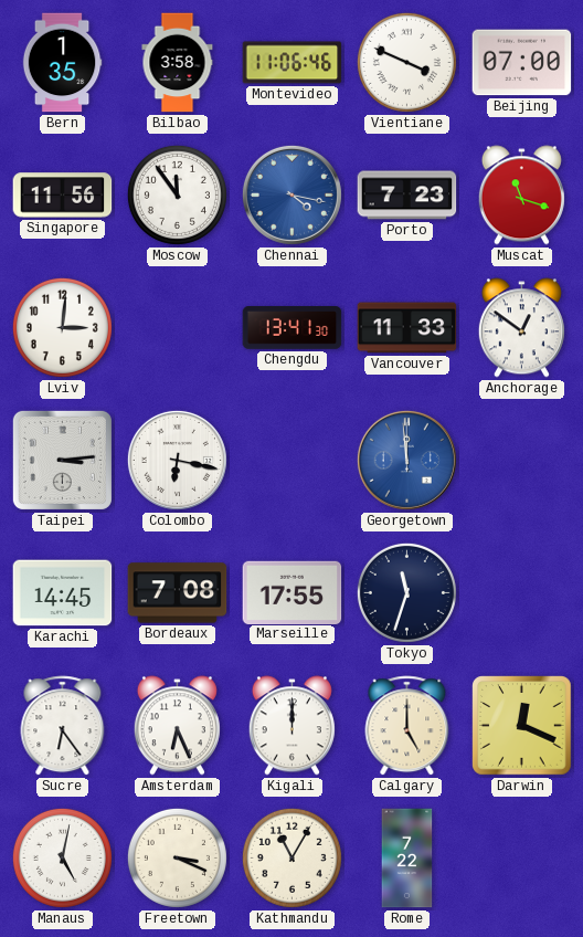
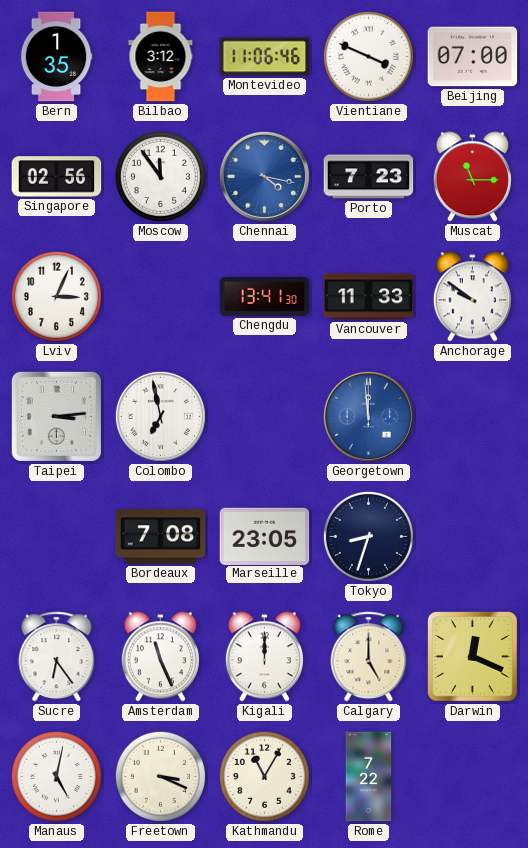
Bilbao: 3:58 -> 3:12
Singapore: 11:56 -> 02:56
Muscat: 11:18 -> 11:15
Lviv: 3:01 -> 3:04
Anchorage: 12:51 -> 9:51
Colombo: 6:17 -> 6:58
Karachi: 14:45 -> none
Marseille: 17:55 -> 23:05
Tokyo: 11:33 -> 8:33
Amsterdam: 6:26 -> 11:26
